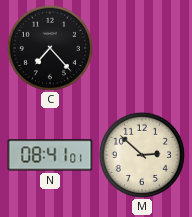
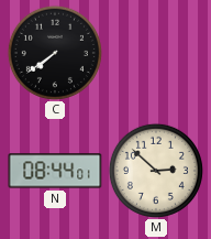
C: 7:23 -> 7:39
N: 08:41 -> 08:44
